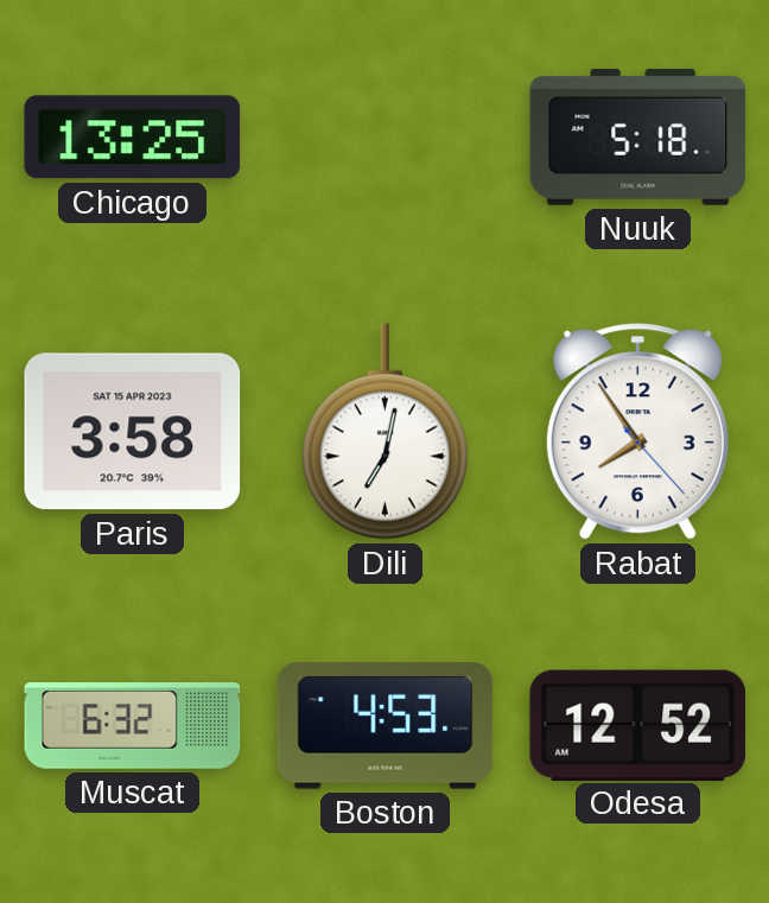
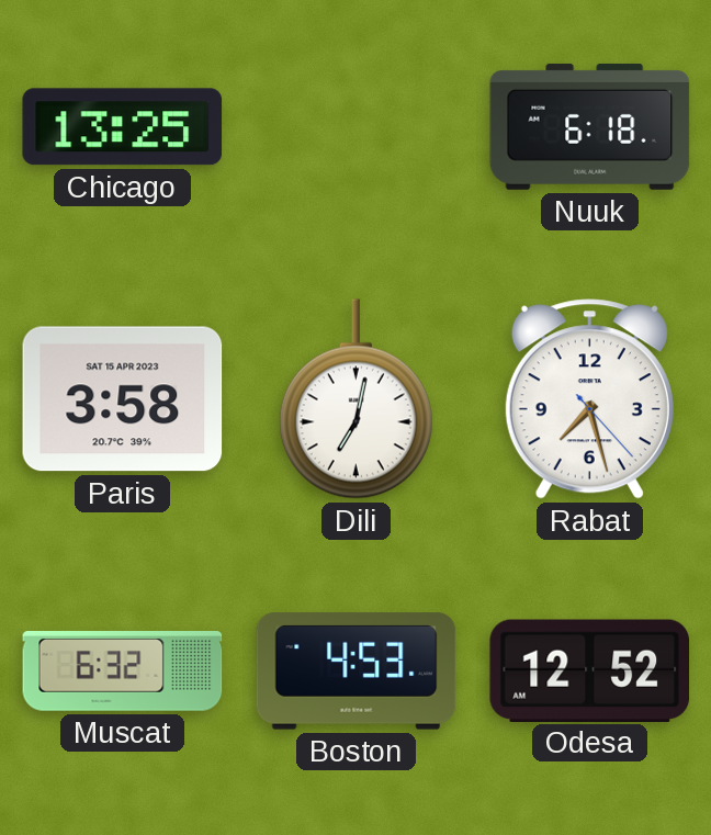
Nuuk: 5:18 -> 6:18
Rabat: 7:54 -> 7:27
